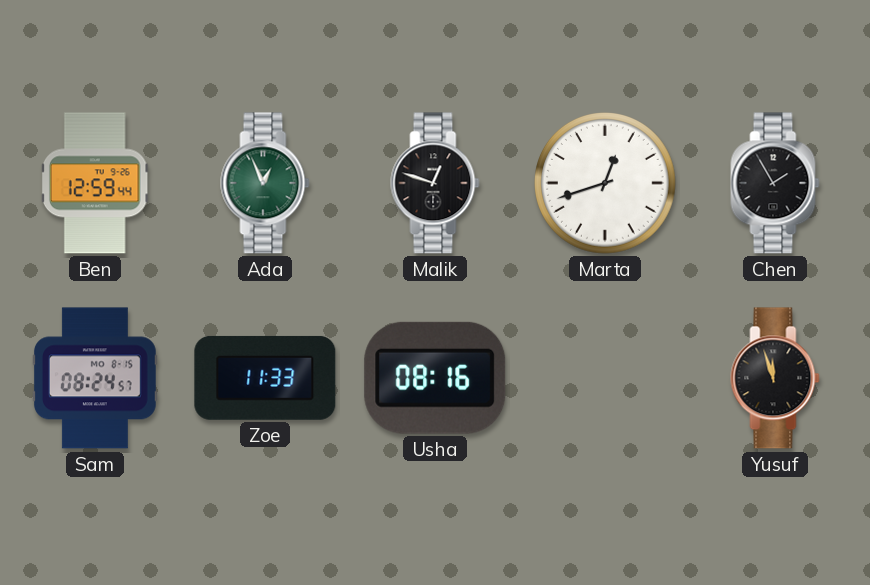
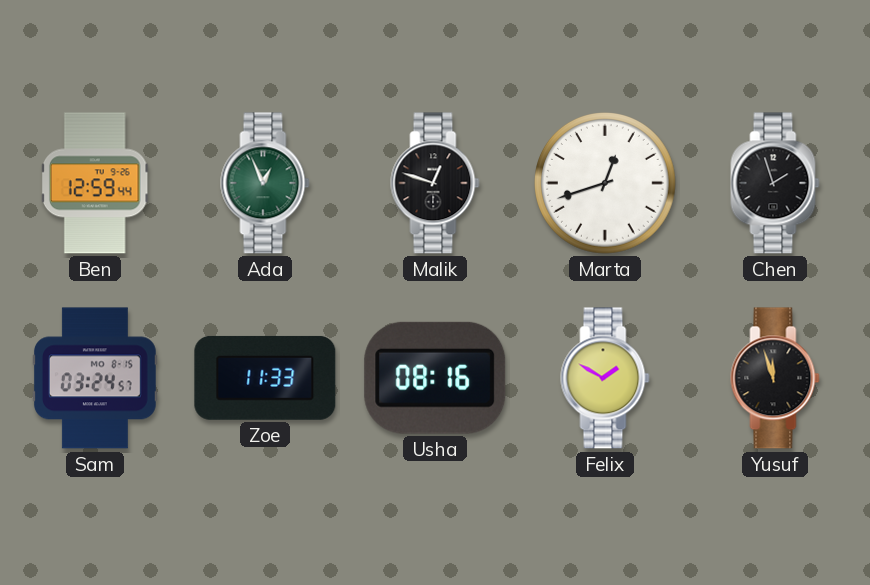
Chen: 1:55 -> 1:57
Sam: 08:24 -> 03:24
Felix: none -> 1:50
